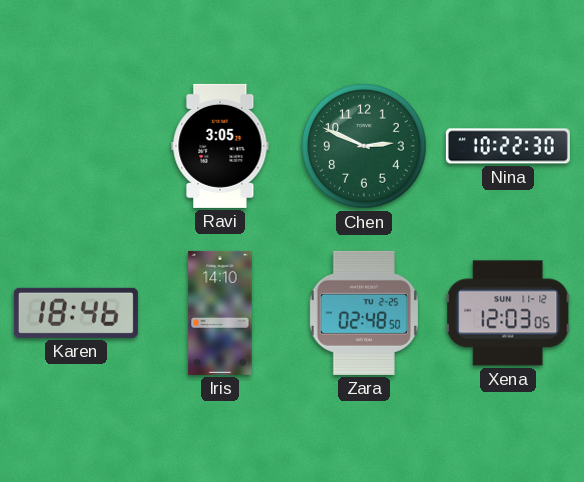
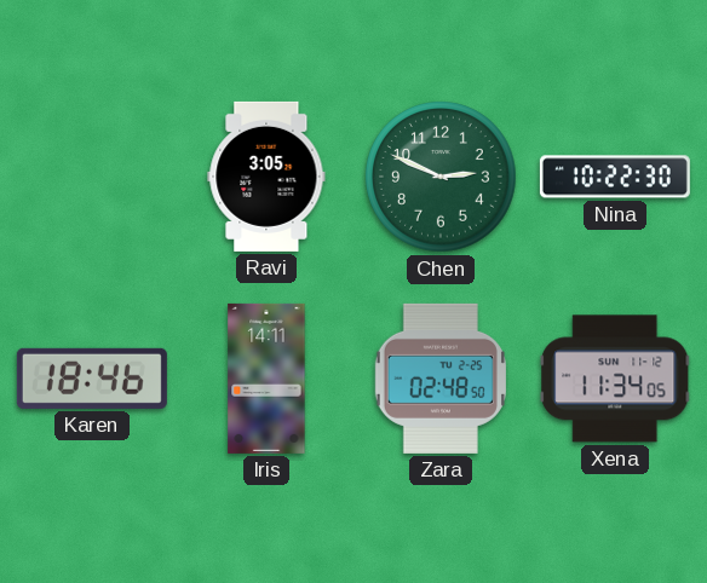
Iris: 14:10 -> 14:11
Xena: 12:03 -> 11:34
